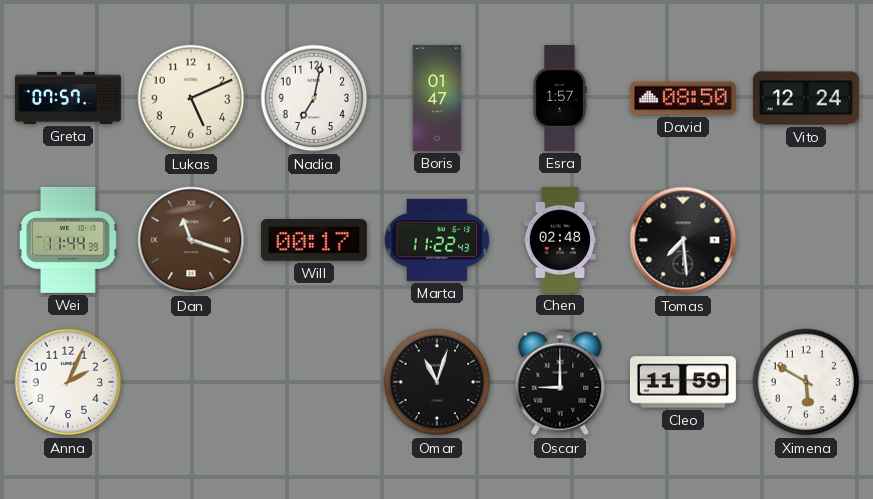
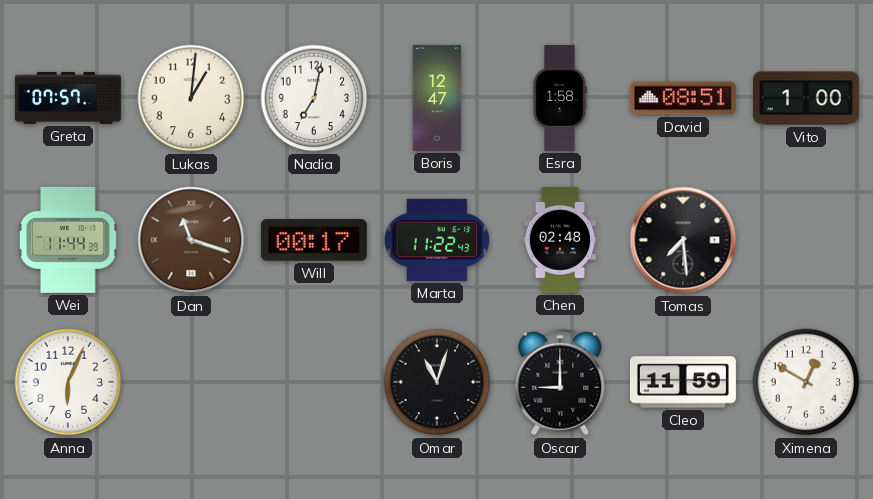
Lukas: 5:11 -> 1:01
Boris: 01:47 -> 12:47
Esra: 1:57 -> 1:58
David: 08:50 -> 08:51
Vito: 12:24 -> 1:00
Anna: 2:04 -> 6:04
Ximena: 5:50 -> 12:50
